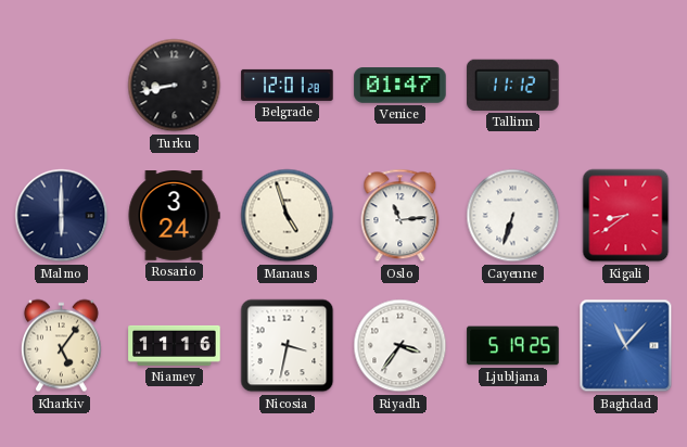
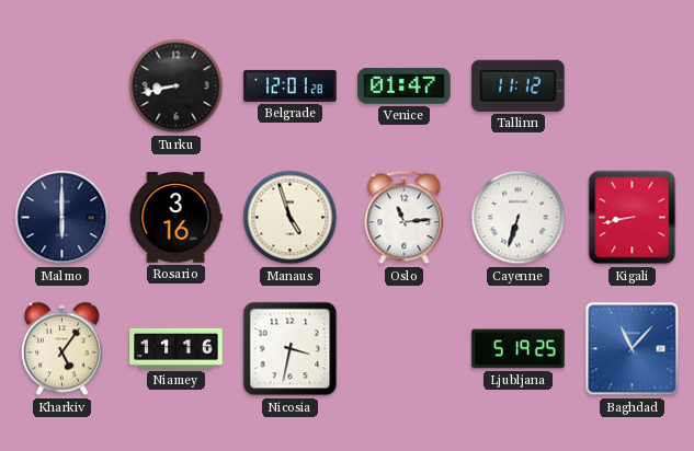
Rosario: 3:24 -> 3:16
Kigali: 8:39 -> 8:43
Riyadh: 3:36 -> none
